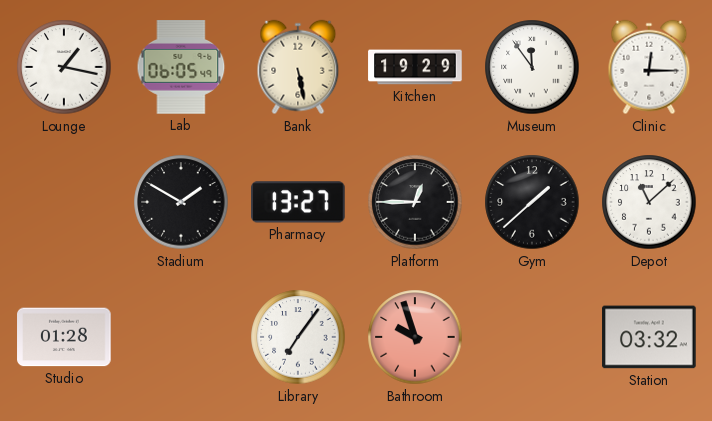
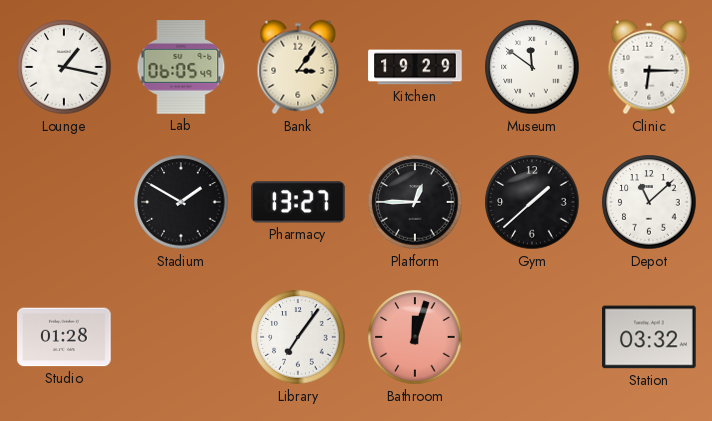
Bank: 5:28 -> 3:06
Museum: 11:54 -> 11:51
Clinic: 12:15 -> 6:15
Bathroom: 9:57 -> 12:03
